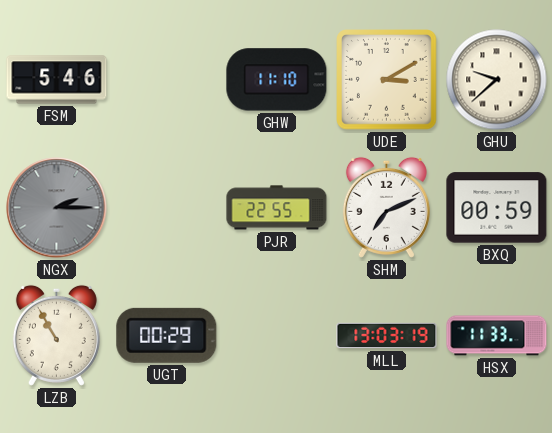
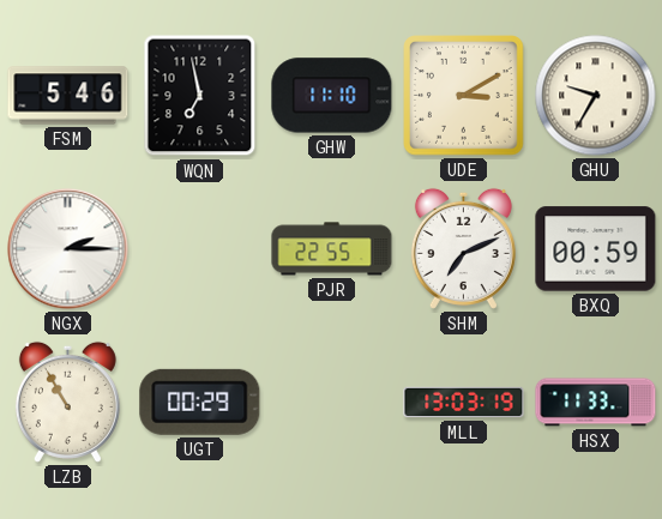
WQN: none -> 6:58
GHU: 9:38 -> 9:35
NGX dial: grey -> white
